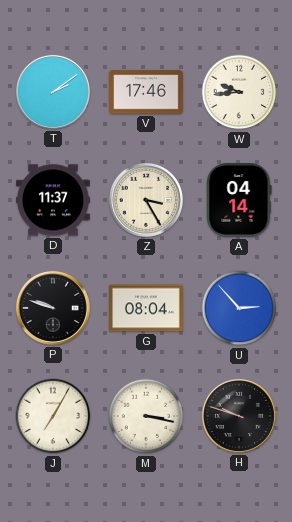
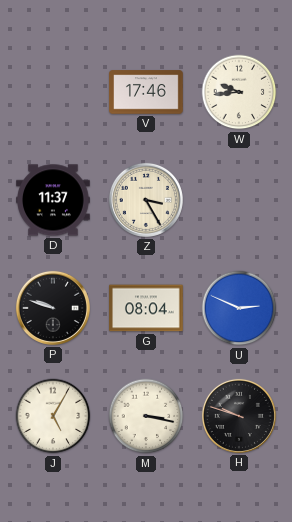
T: 2:09 -> none
A: 04:14 -> none
U: 2:53 -> 2:49
J: 7:05 -> 5:05
